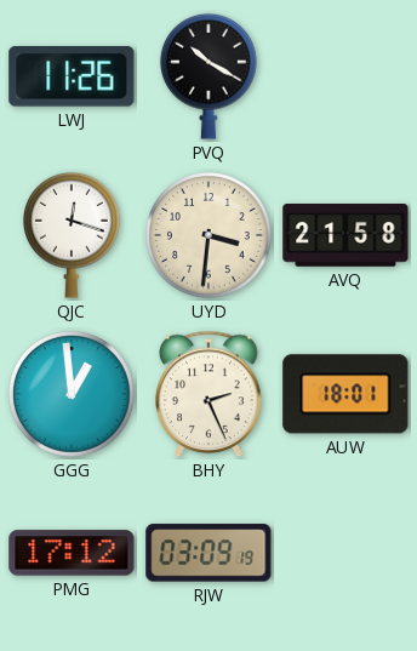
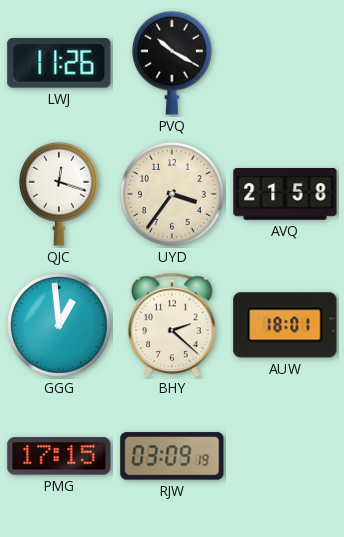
UYD: 3:31 -> 3:36
BHY: 2:26 -> 2:22
PMG: 17:12 -> 17:15
